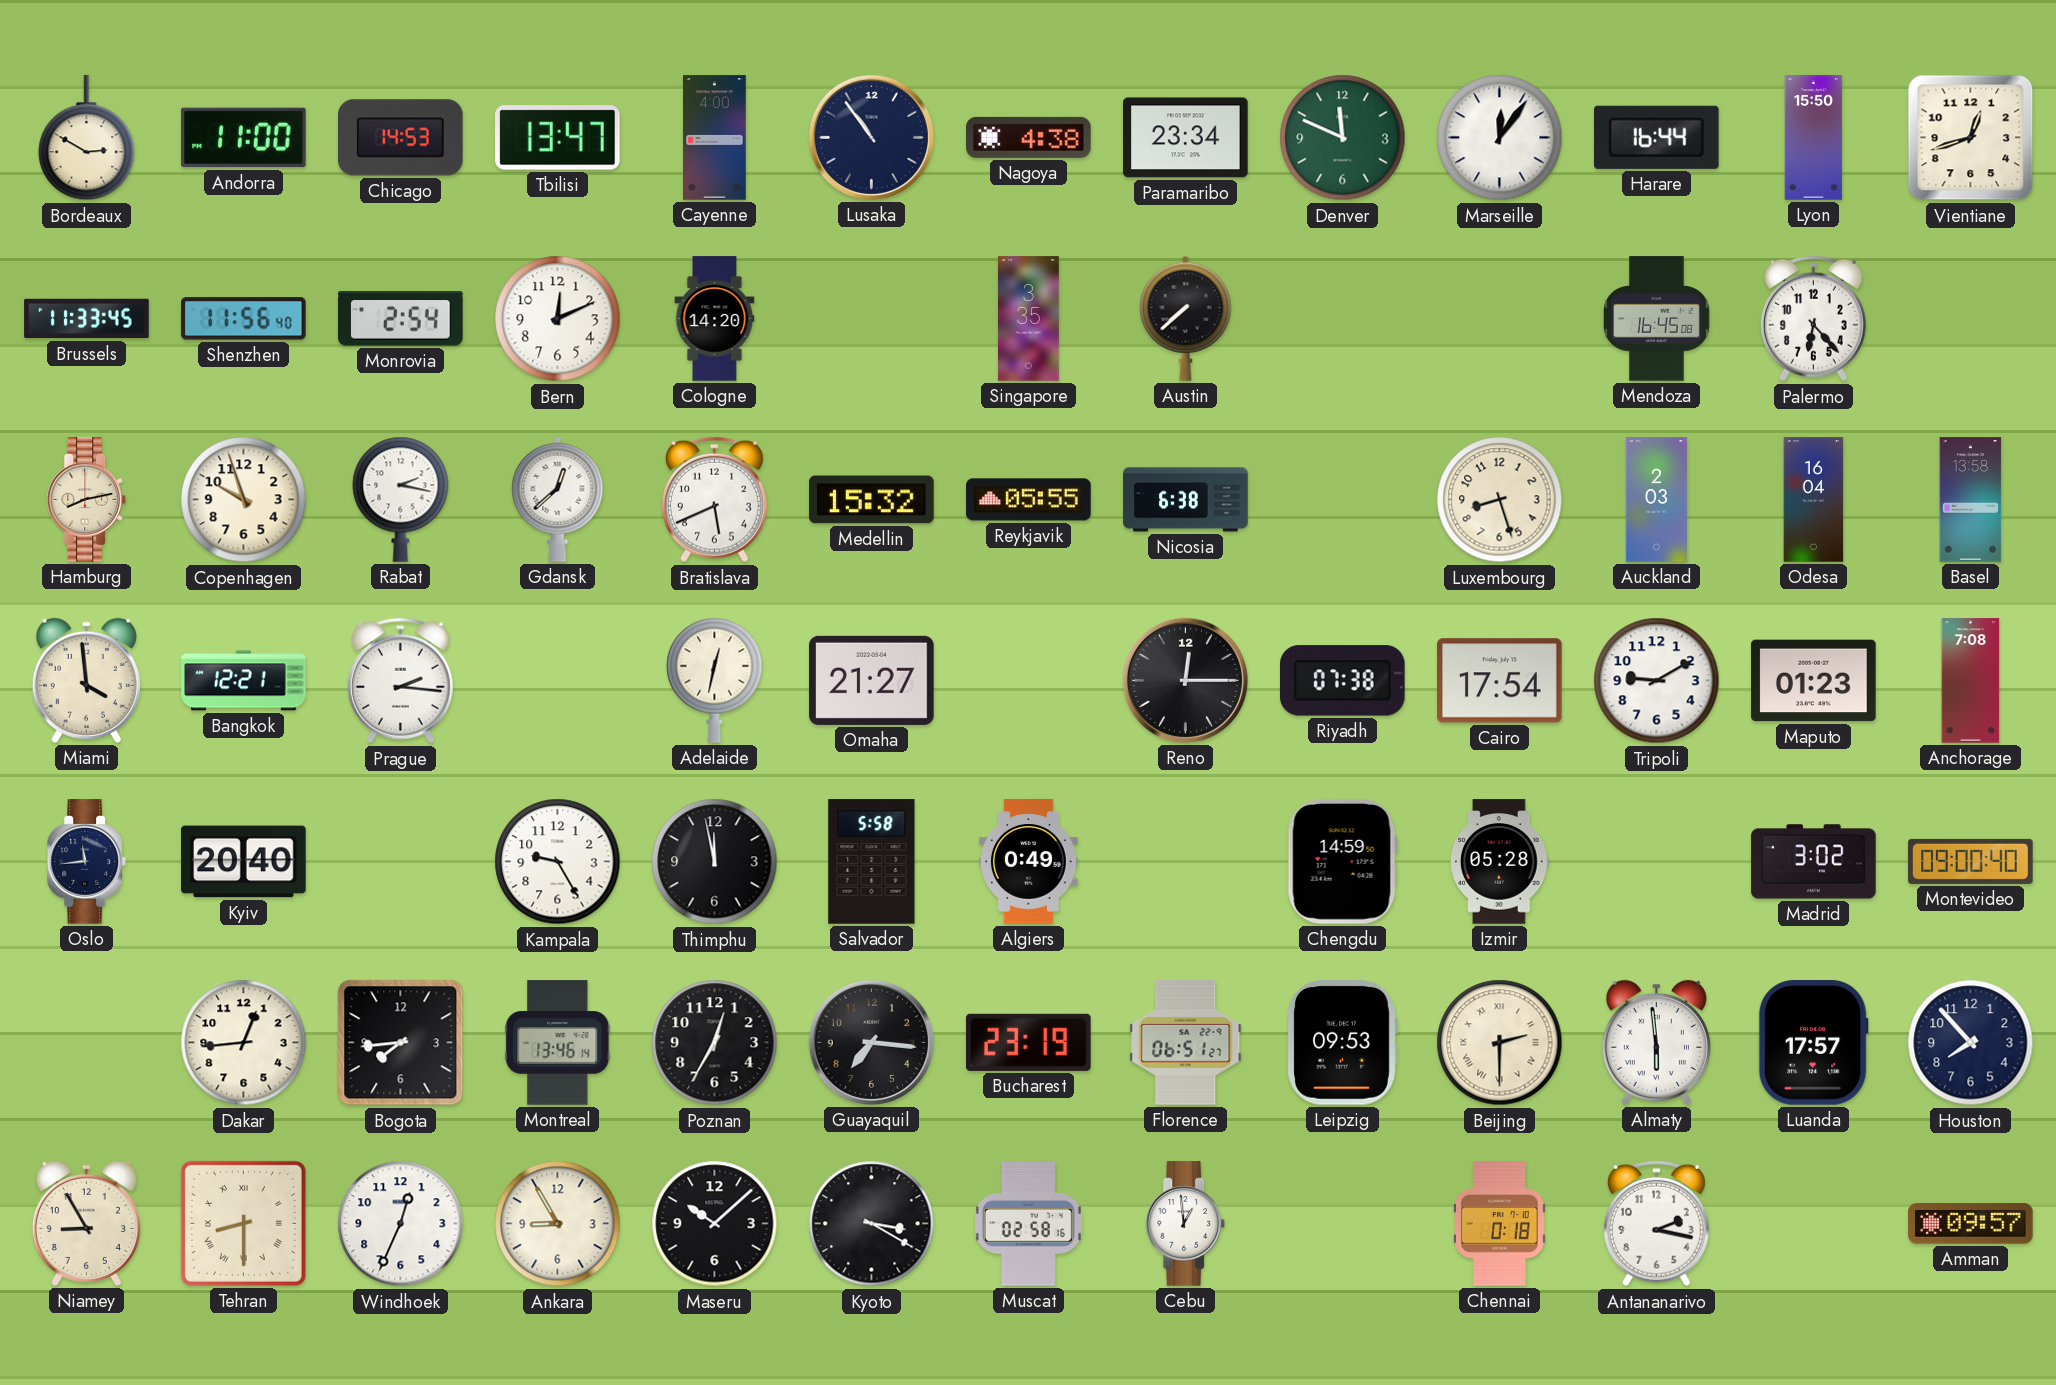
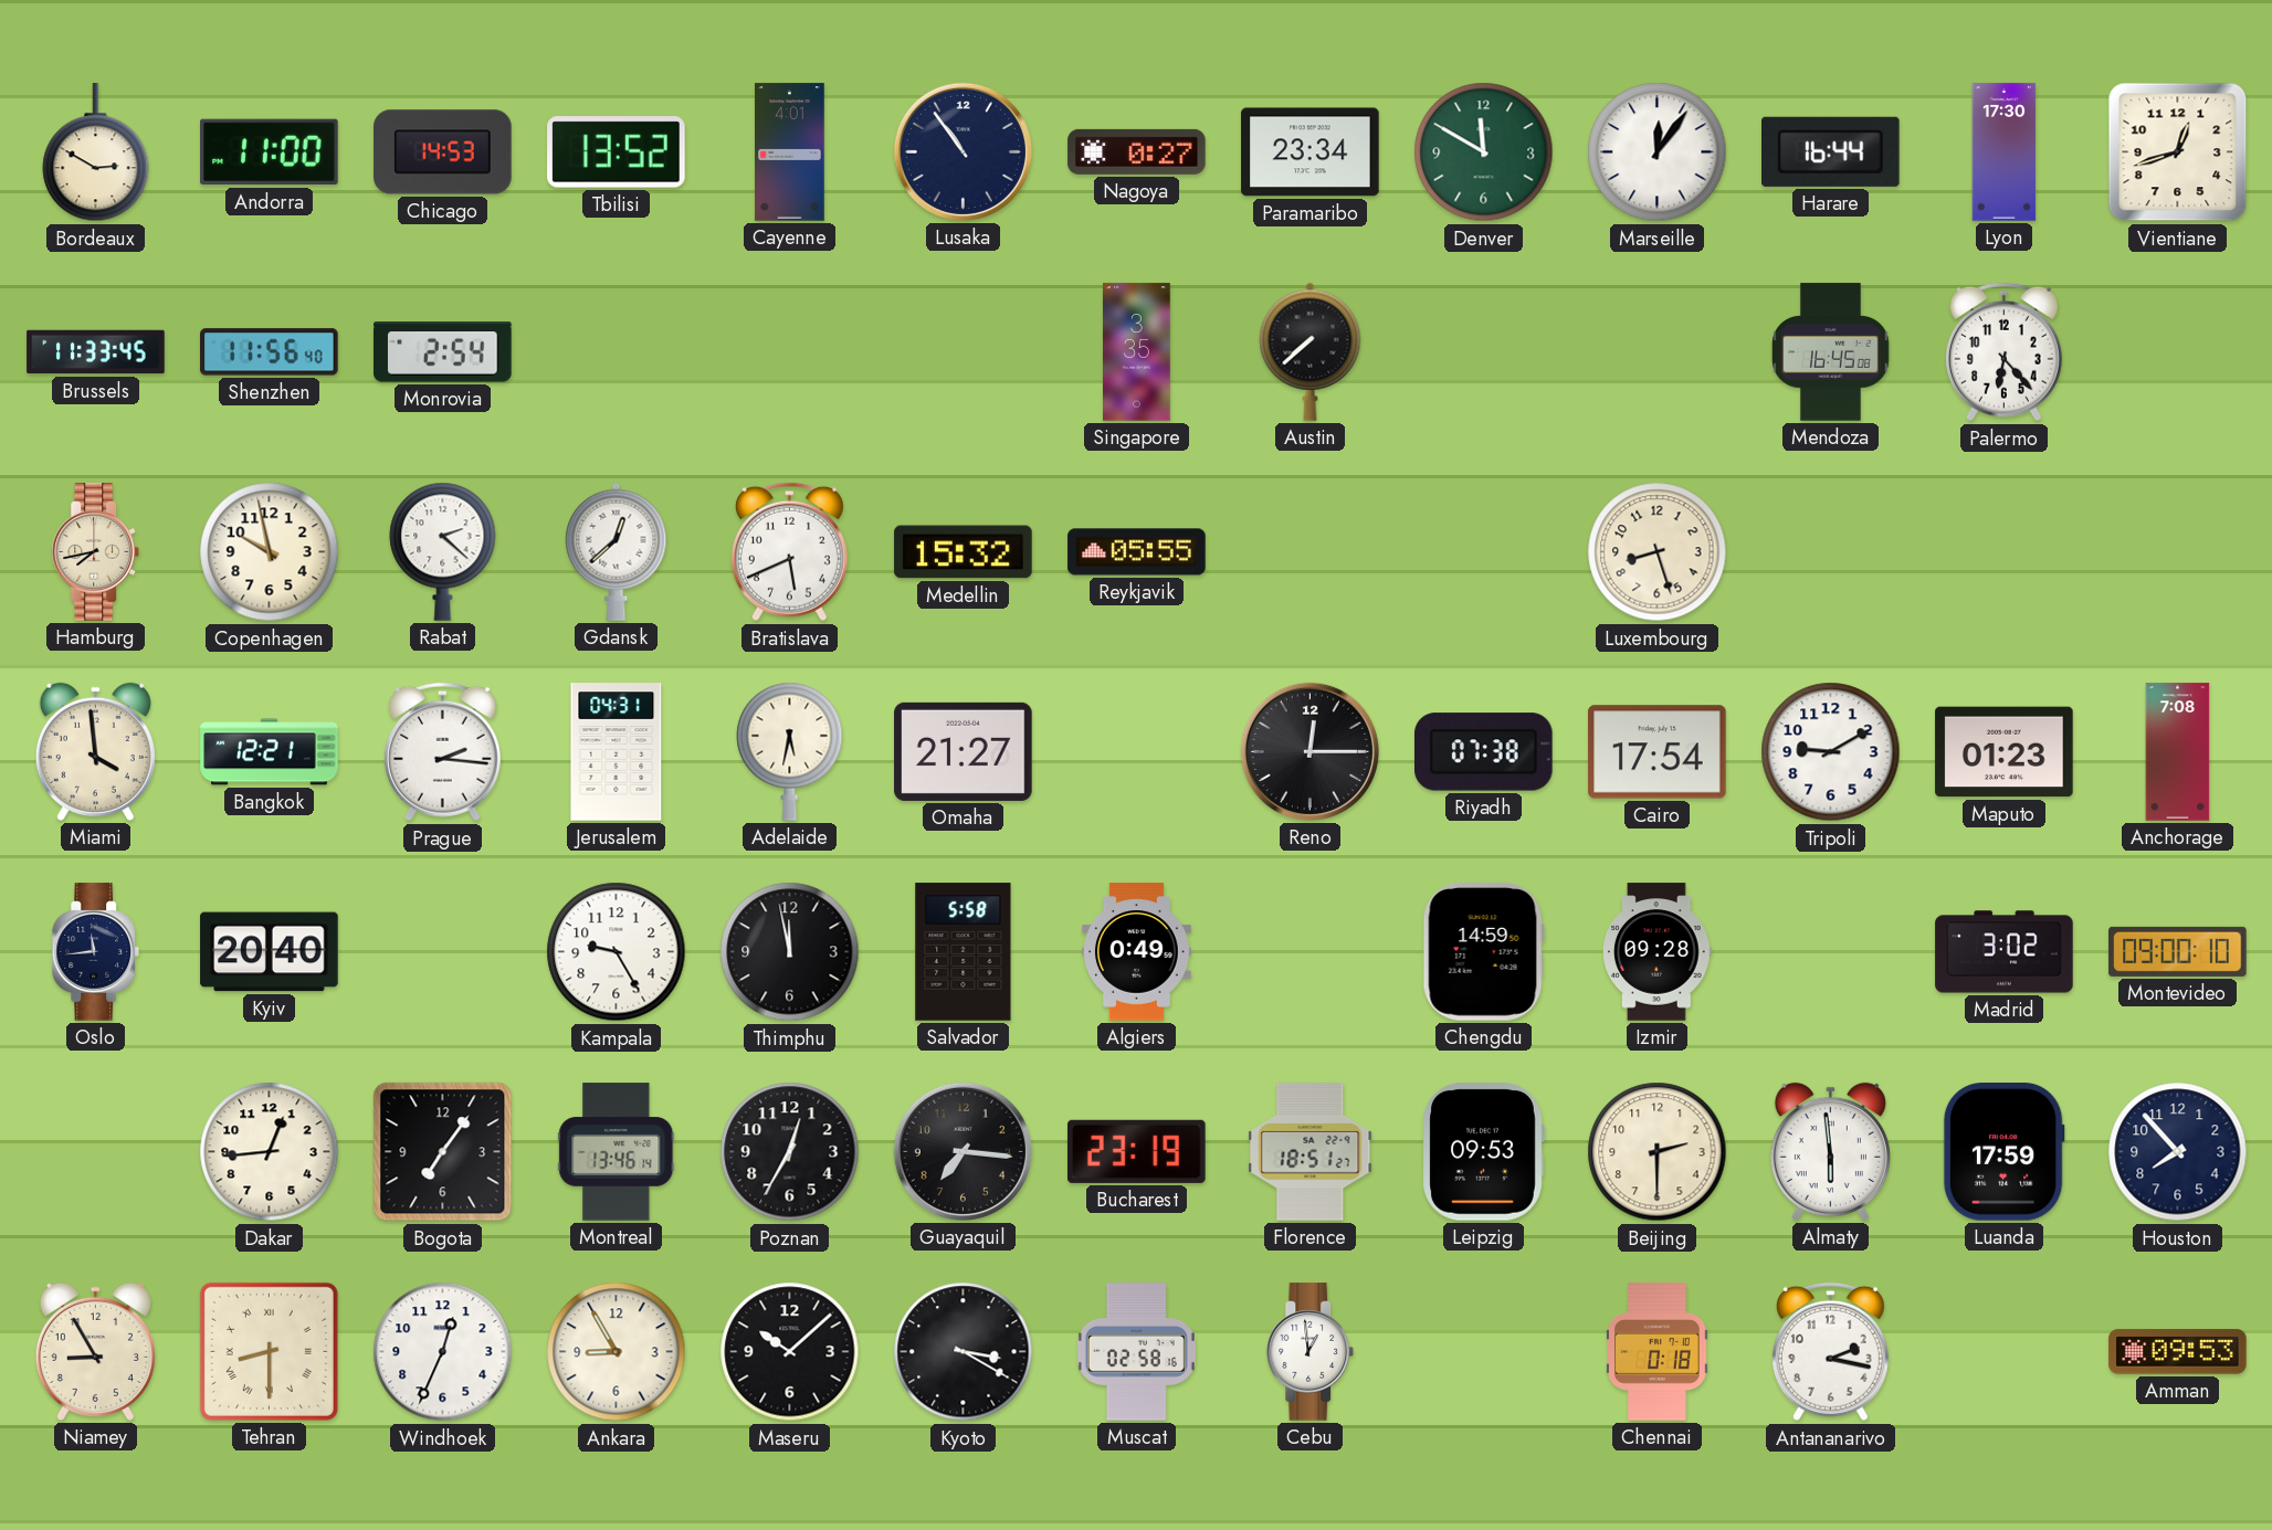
Tbilisi: 13:47 -> 13:52
Cayenne: 4:00 -> 4:01
Nagoya: 4:38 -> 0:27
Denver: 11:49 -> 11:50
Lyon: 15:50 -> 17:30
Bern: 12:11 -> none
Cologne: 14:20 -> none
Hamburg: 8:13 -> 7:43
Copenhagen: 9:57 -> 9:58
Rabat: 2:17 -> 2:22
Nicosia: 6:38 -> none
Auckland: 2:03 -> none
Odesa: 16:04 -> none
Basel: 13:58 -> none
Jerusalem: none -> 04:31
Adelaide: 12:32 -> 5:32
Izmir: 05:28 -> 09:28
Montevideo: 09:00:40 -> 09:00:10
Bogota: 7:44 -> 7:06
Florence: 06:51 -> 18:51
Beijing numerals: Roman -> Arabic
Luanda: 17:57 -> 17:59
Amman: 09:57 -> 09:53
